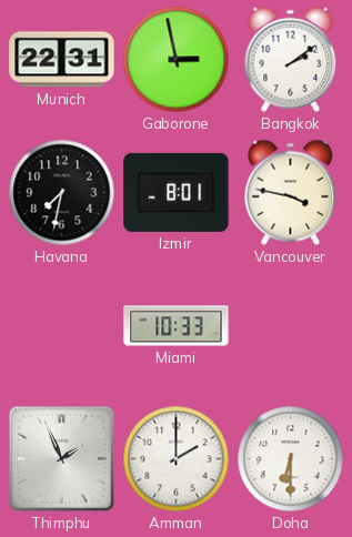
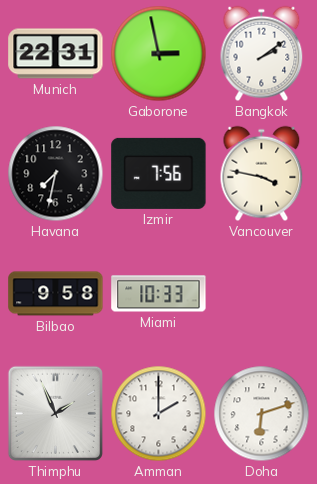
Izmir: 8:01 -> 7:56
Bilbao: none -> 9:58
Doha: 6:30 -> 6:12
